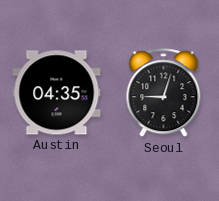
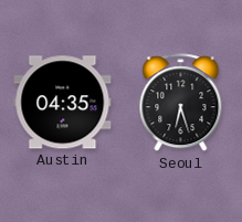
Seoul: 9:03 -> 6:27
